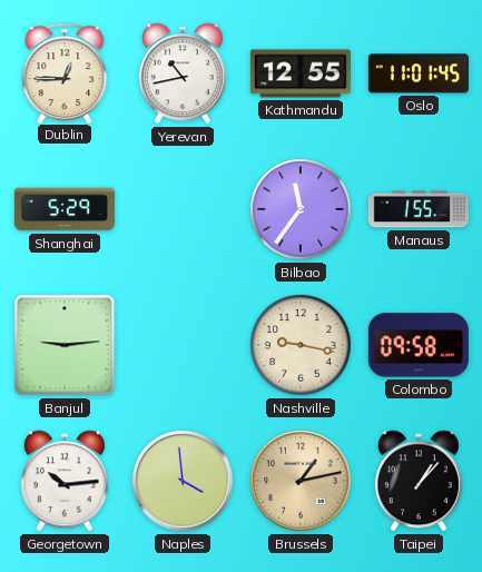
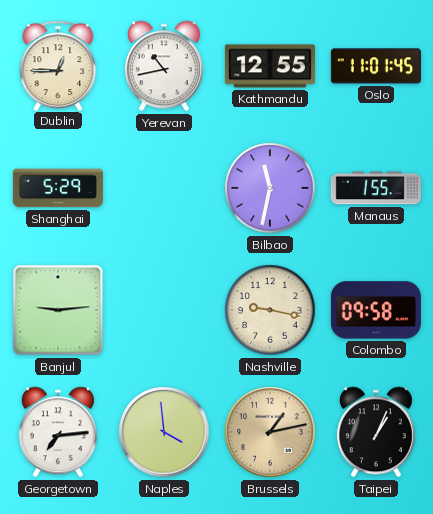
Bilbao: 11:36 -> 11:32
Georgetown: 10:14 -> 7:14
Taipei: 1:07 -> 1:04
